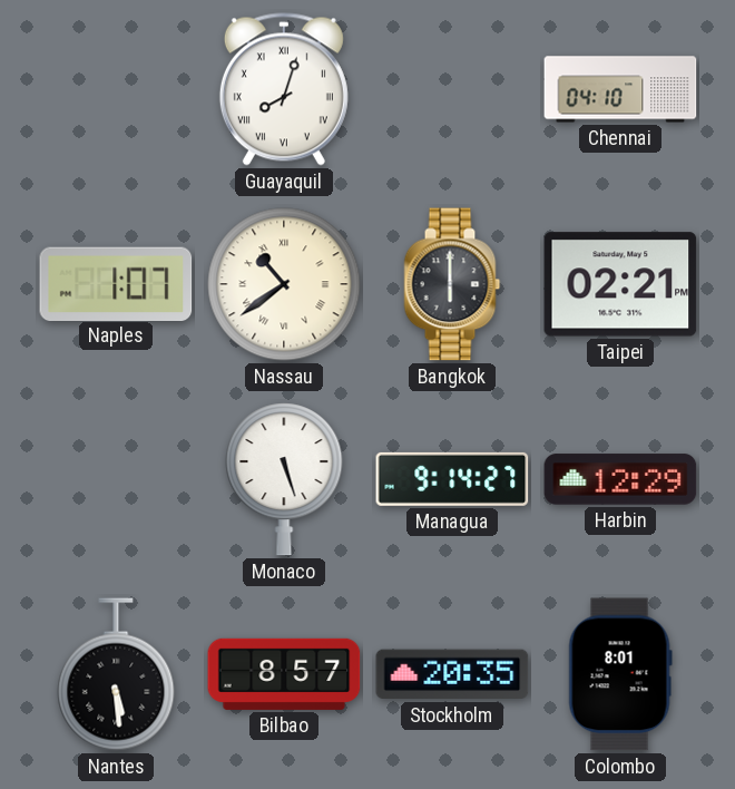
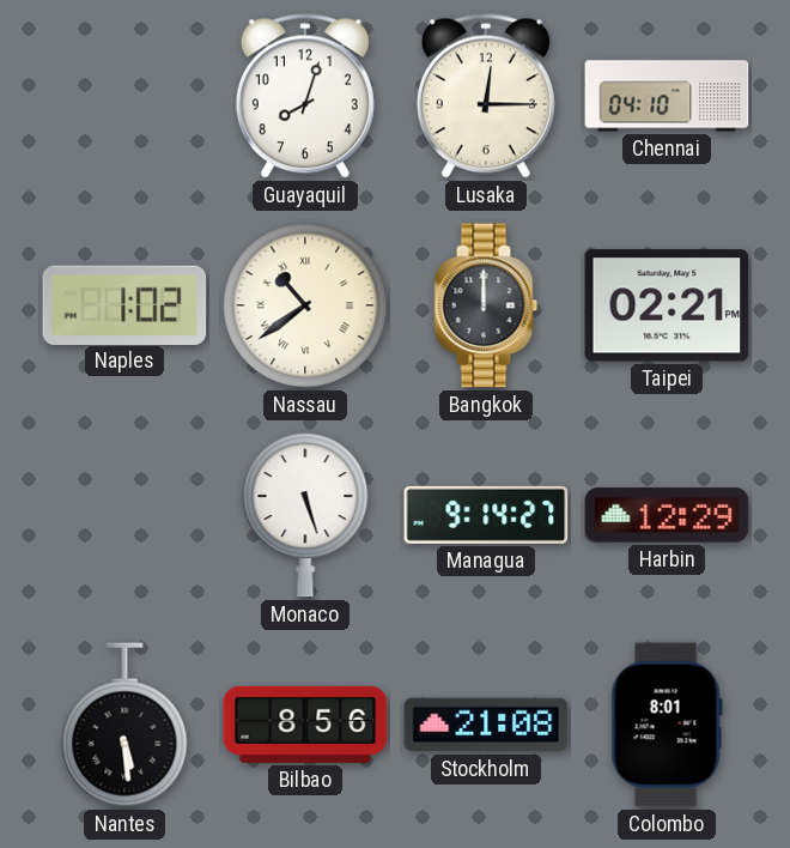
Guayaquil numerals: Roman -> Arabic
Lusaka: none -> 12:15
Naples: 1:07 -> 1:02
Bangkok: 6:00 -> 12:00
Bilbao: 8:57 -> 8:56
Stockholm: 20:35 -> 21:08
